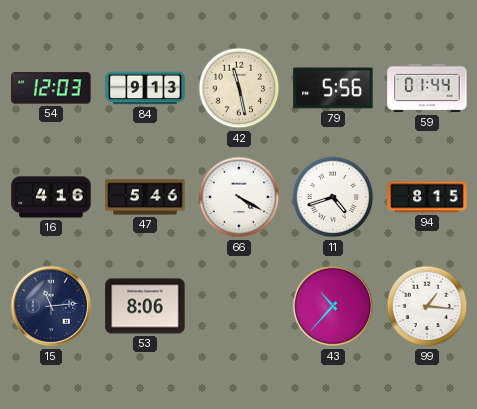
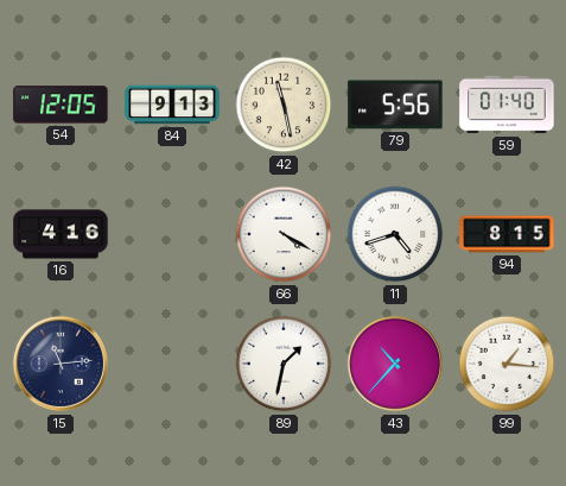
54: 12:03 -> 12:05
59: 01:44 -> 01:40
47: 5:46 -> none
53: 8:06 -> none
89: none -> 1:32
